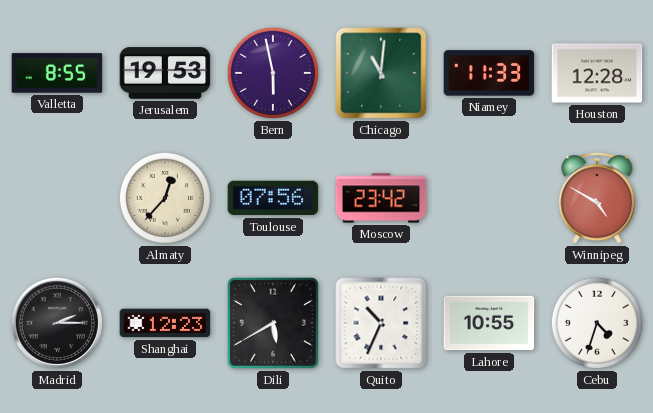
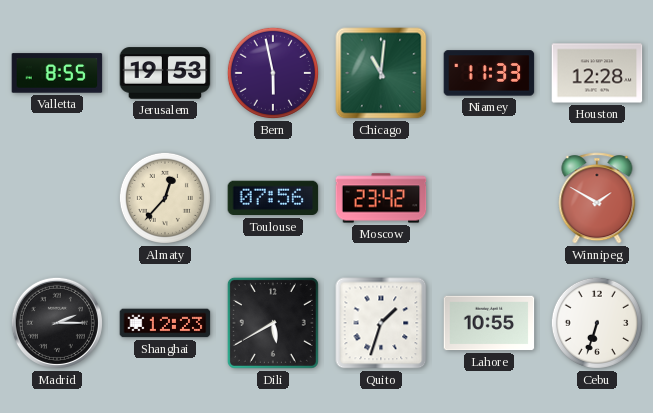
Winnipeg: 4:50 -> 1:50
Quito: 10:34 -> 1:33
Cebu: 4:33 -> 6:33
